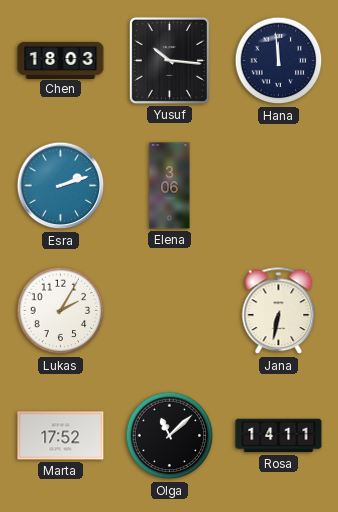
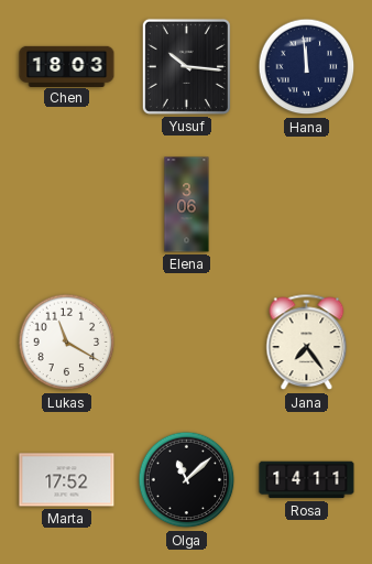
Esra: 2:12 -> none
Lukas: 2:05 -> 11:20
Jana: 6:32 -> 7:24
